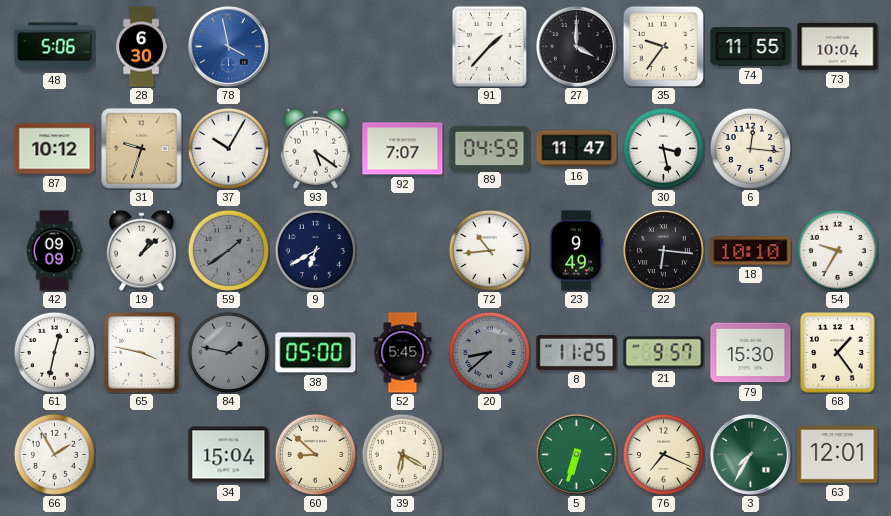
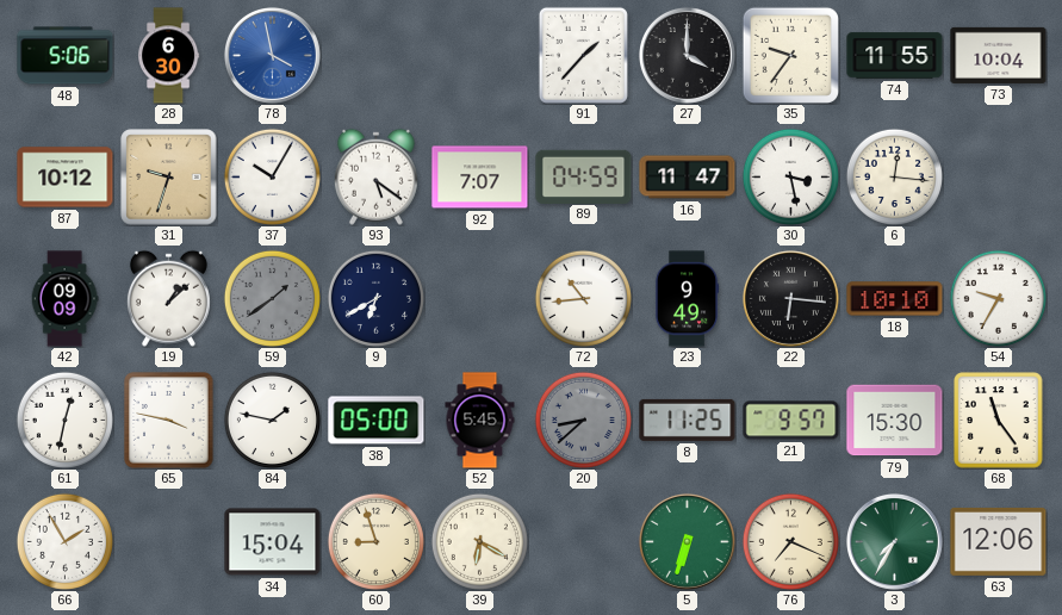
84 dial: grey -> white
68: 1:24 -> 11:24
60: 8:52 -> 8:57
63: 12:01 -> 12:06
